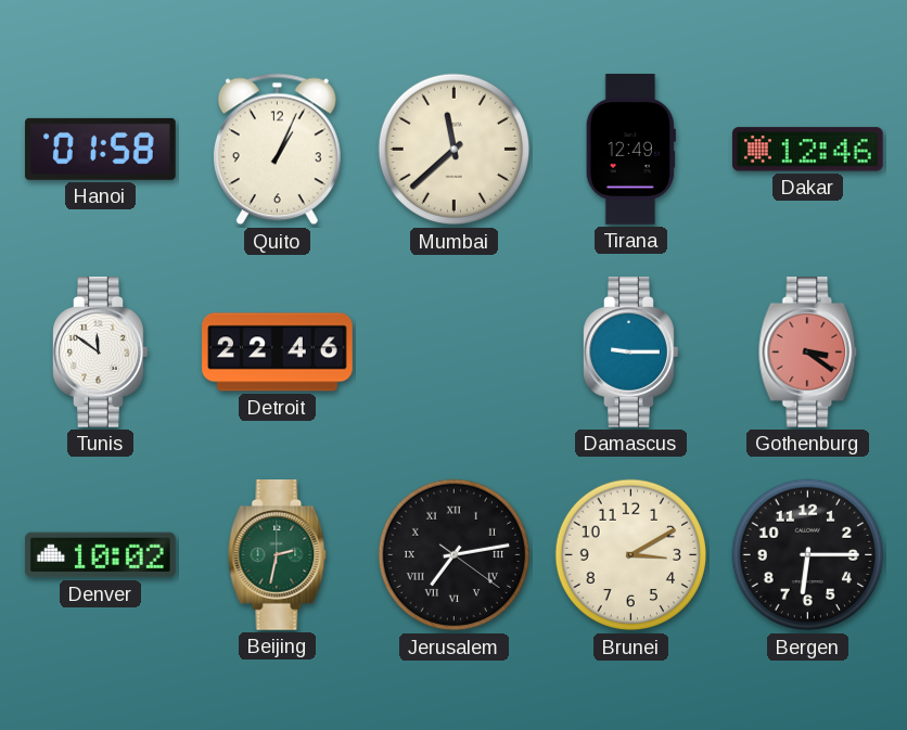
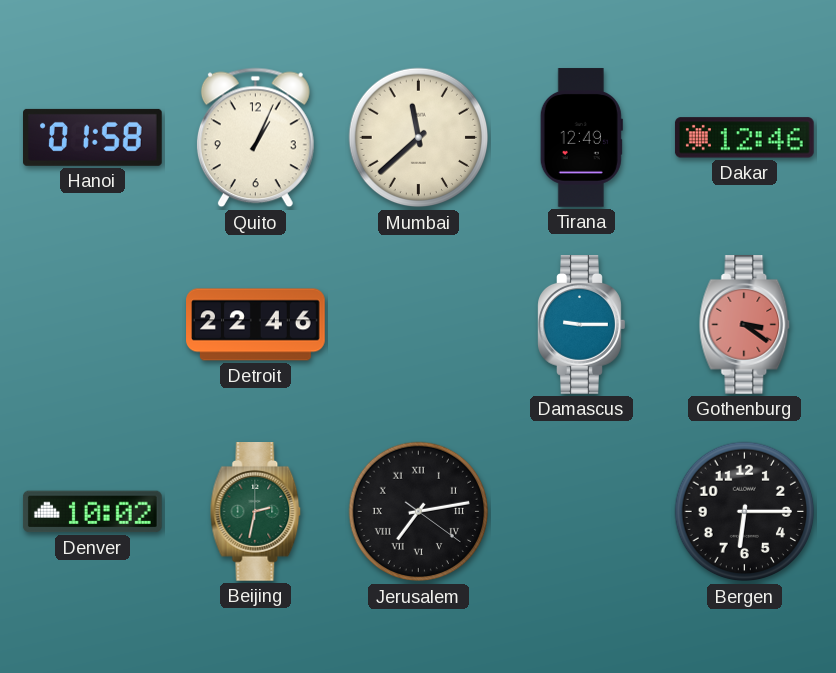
Tunis: 11:51 -> none
Brunei: 3:10 -> none
